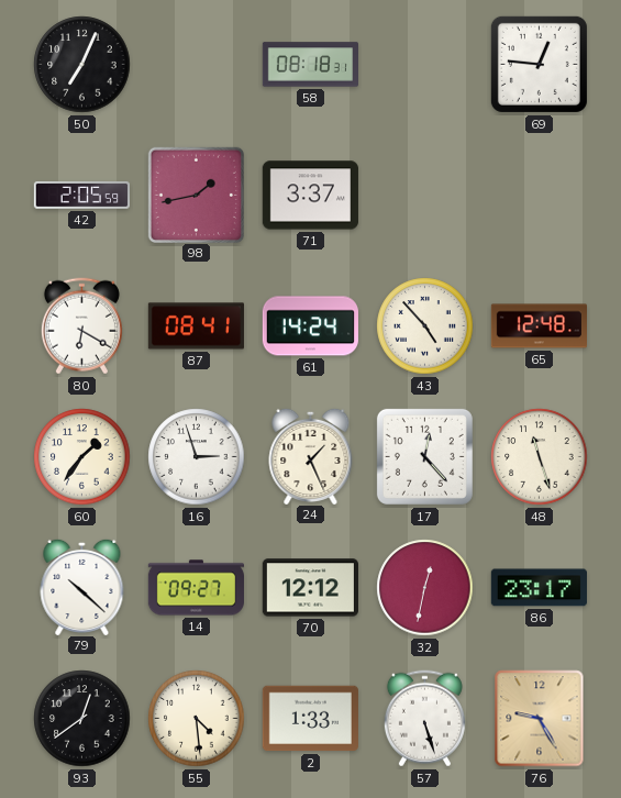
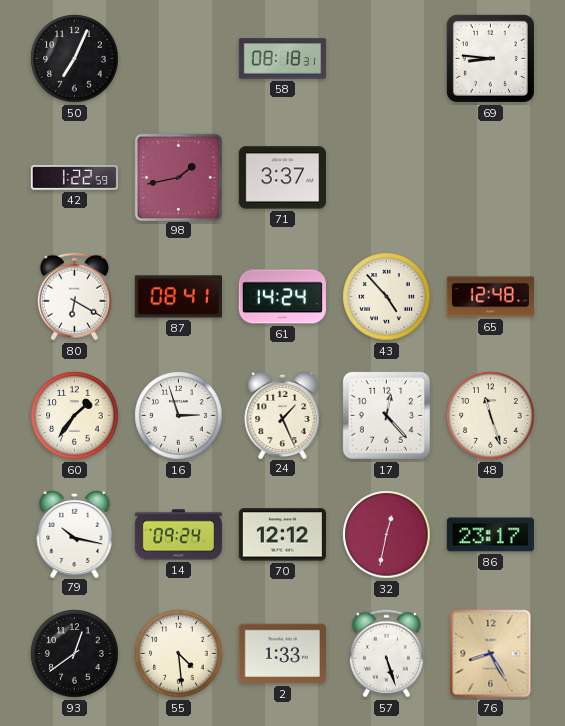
69: 12:46 -> 8:46
42: 2:05 -> 1:22
79: 10:22 -> 10:17
14: 09:27 -> 09:24
76: 9:25 -> 8:25
